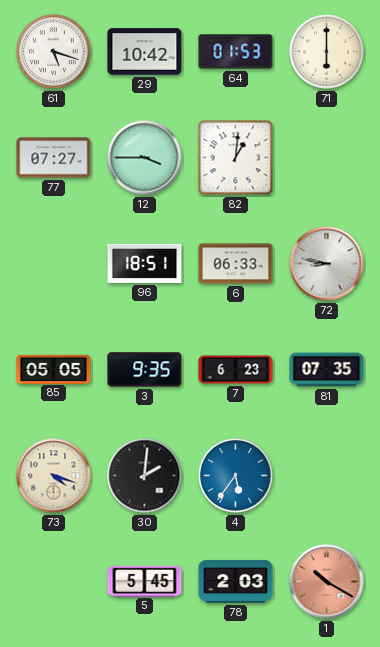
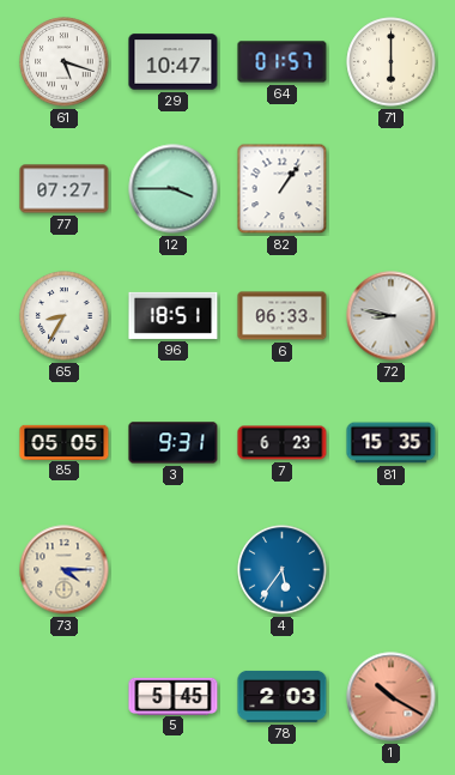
29: 10:42 -> 10:47
64: 01:53 -> 01:57
82: 1:01 -> 1:06
65: none -> 8:35
3: 9:35 -> 9:31
81: 07:35 -> 15:35
73: 4:18 -> 4:15
30: 2:01 -> none
